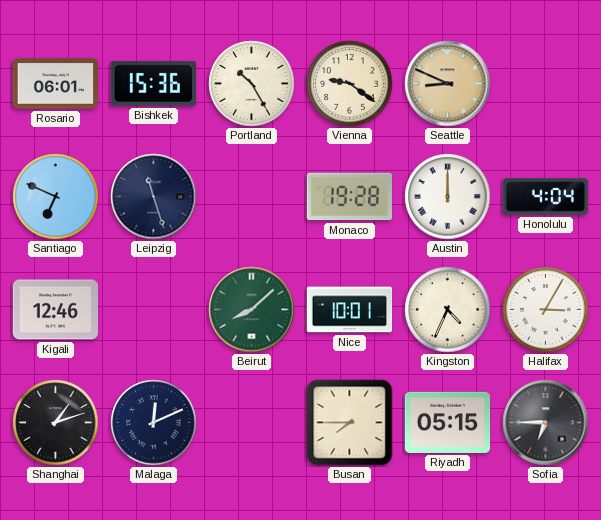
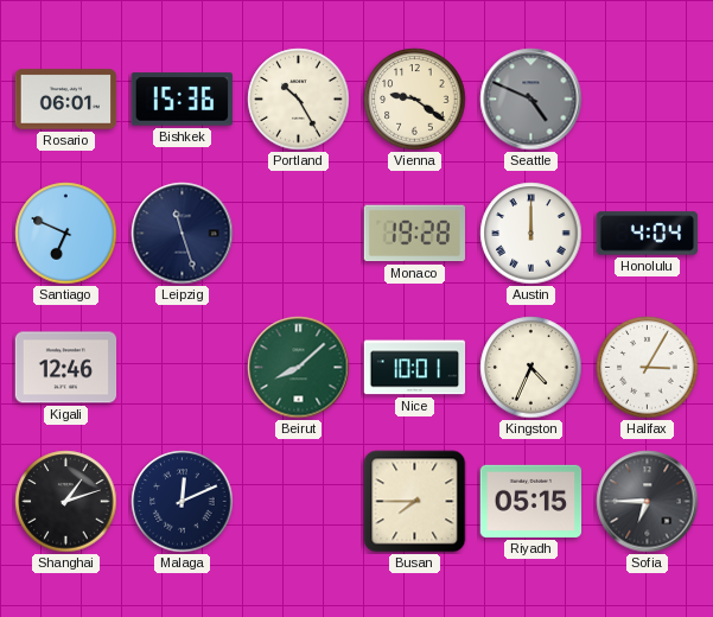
Seattle: 8:49 -> 4:49
Seattle dial: champagne -> grey
